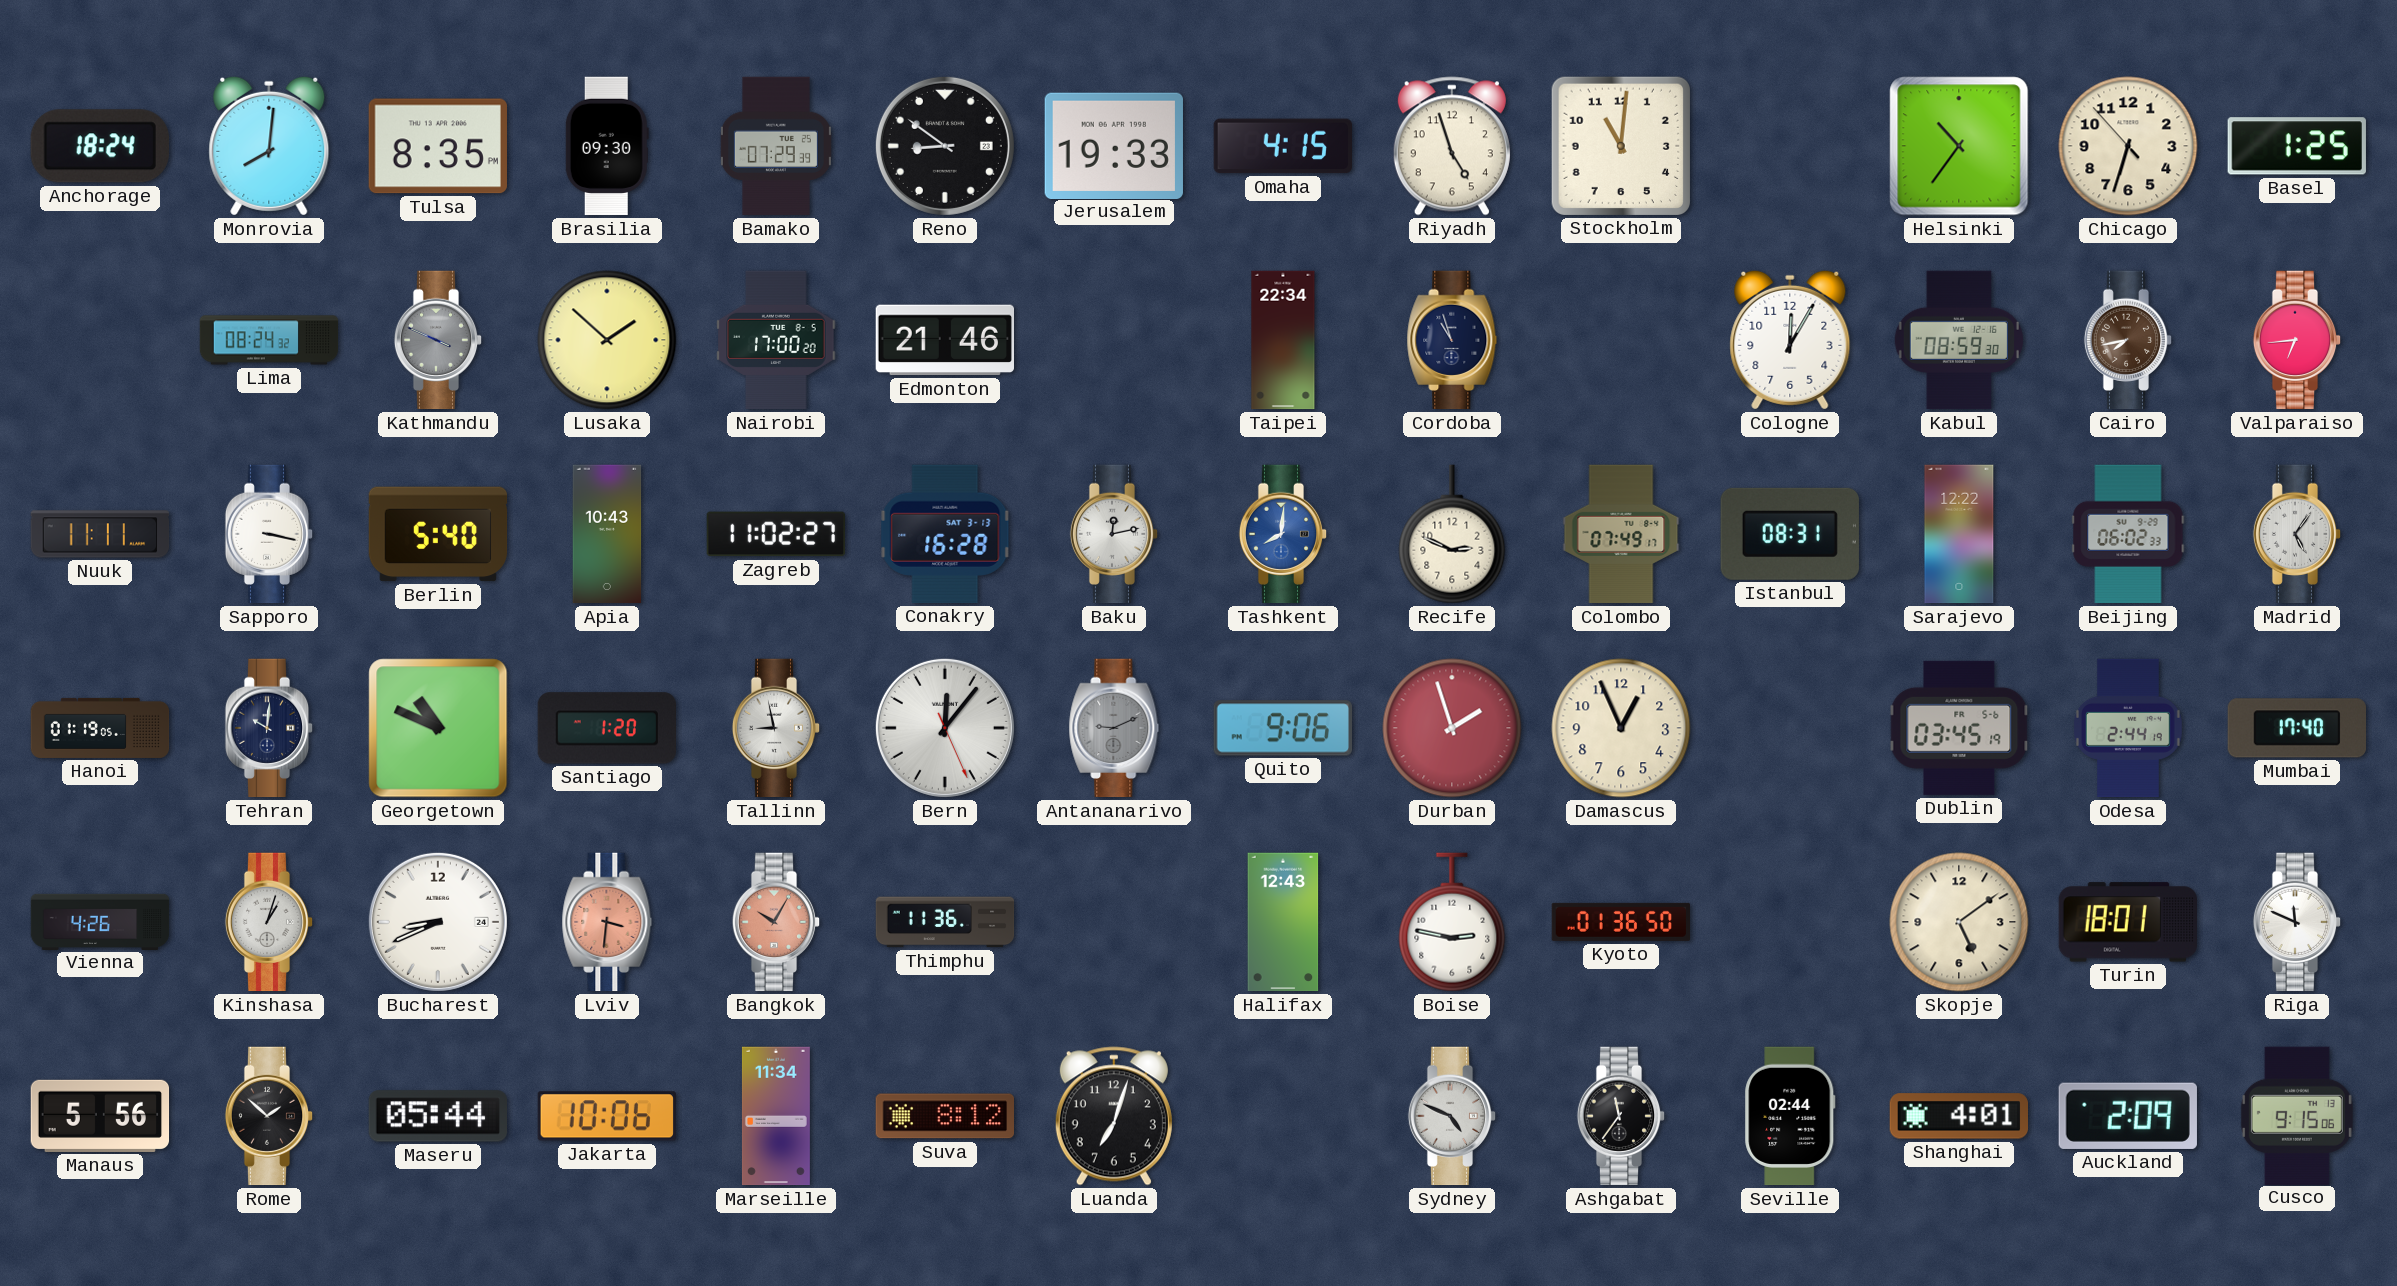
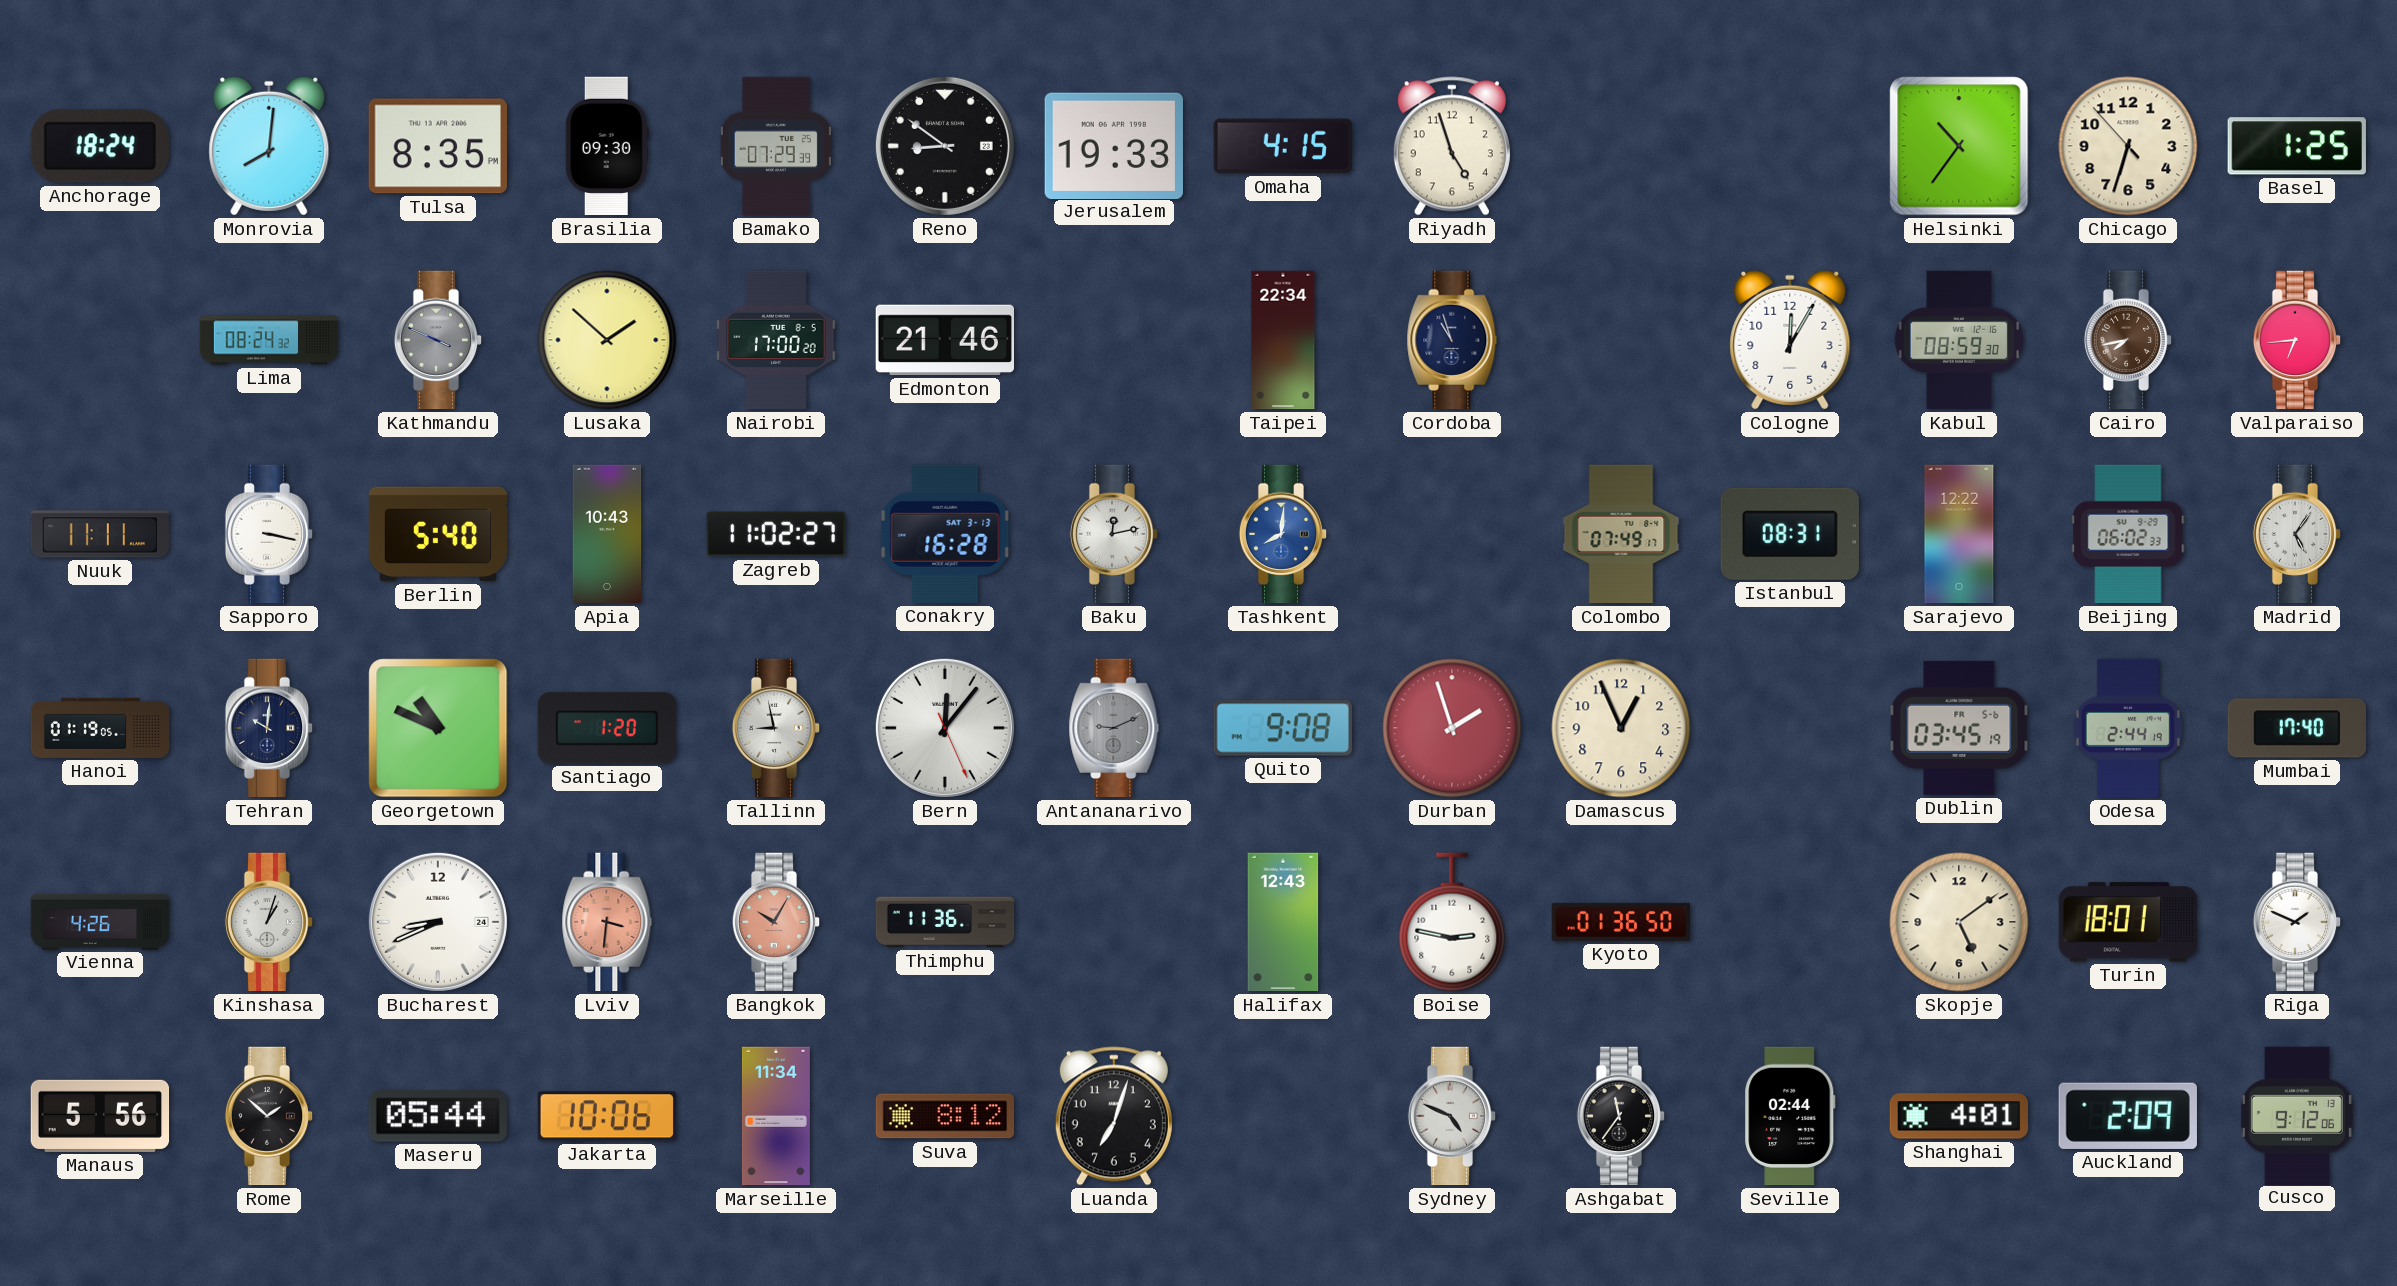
Stockholm: 11:01 -> none
Recife: 2:49 -> none
Quito: 9:06 -> 9:08
Riga: 11:49 -> 1:49
Cusco: 9:15 -> 9:12
